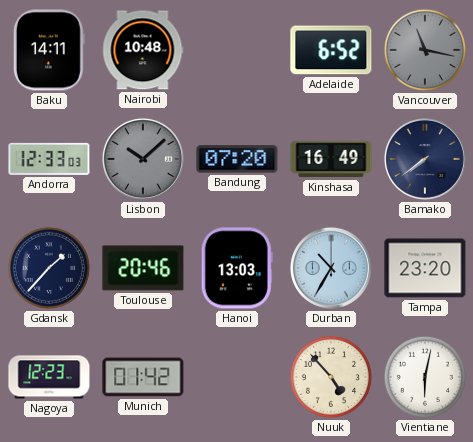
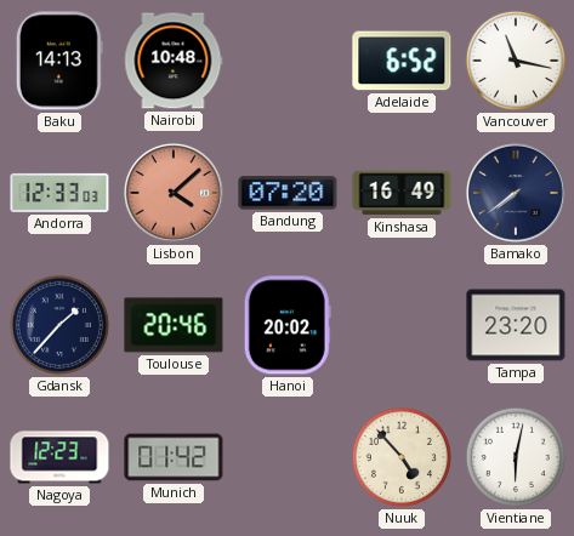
Baku: 14:11 -> 14:13
Vancouver dial: grey -> white
Lisbon: 10:08 -> 4:08
Lisbon dial: grey -> salmon
Hanoi: 13:03 -> 20:02
Durban: 10:35 -> none
